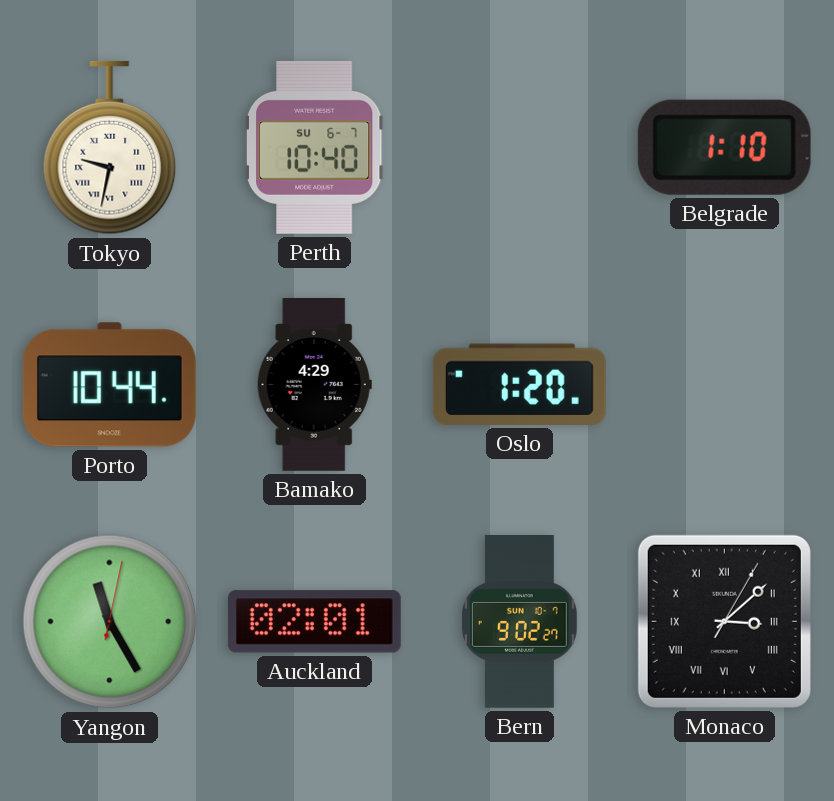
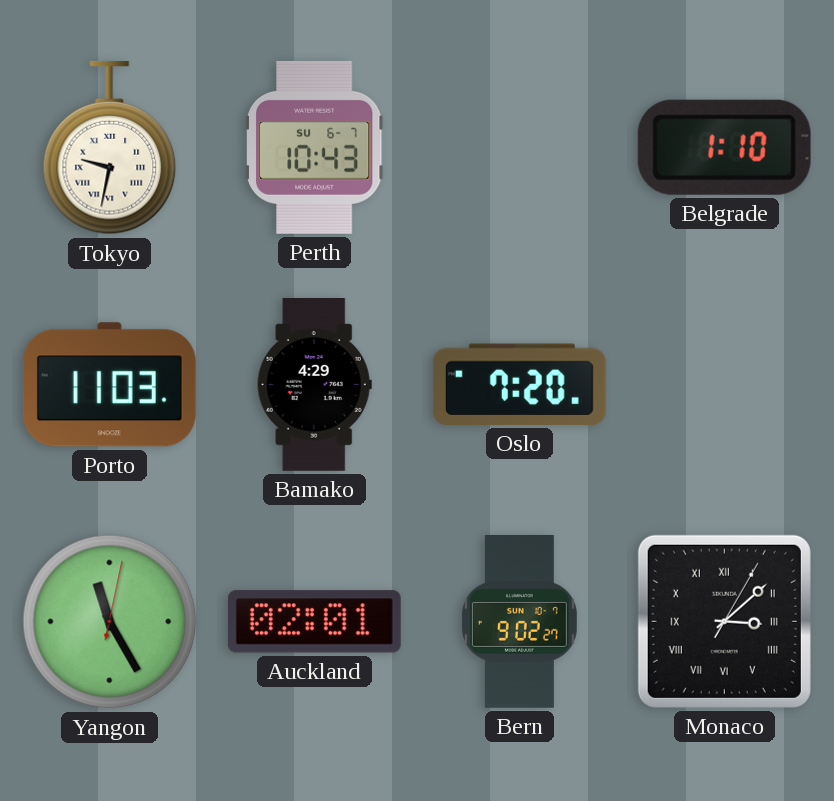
Perth: 10:40 -> 10:43
Porto: 10:44 -> 11:03
Oslo: 1:20 -> 7:20
